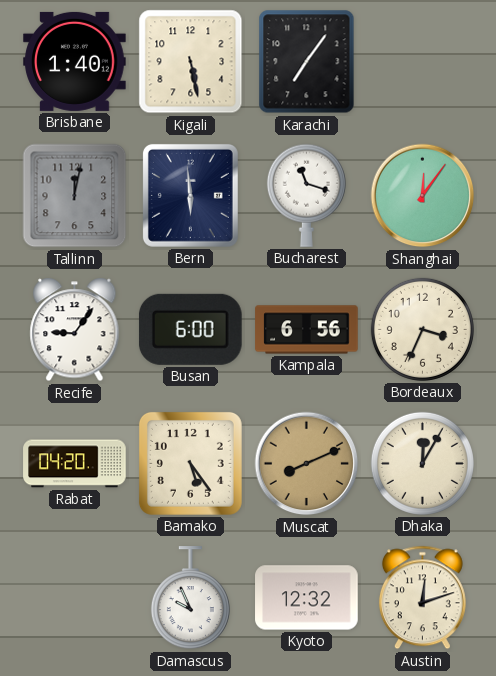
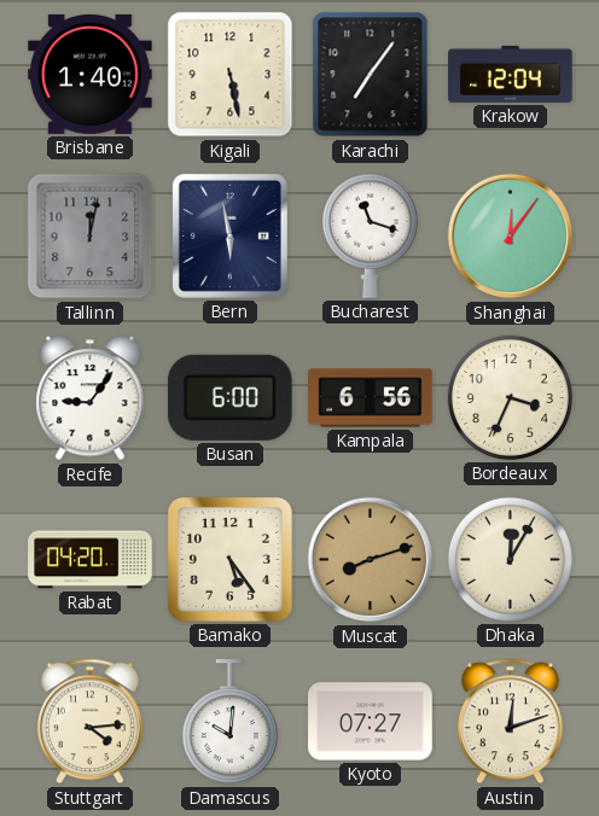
Krakow: none -> 12:04
Bern: 5:59 -> 5:58
Muscat: 8:11 -> 8:12
Stuttgart: none -> 4:14
Damascus: 9:56 -> 10:01
Kyoto: 12:32 -> 07:27
